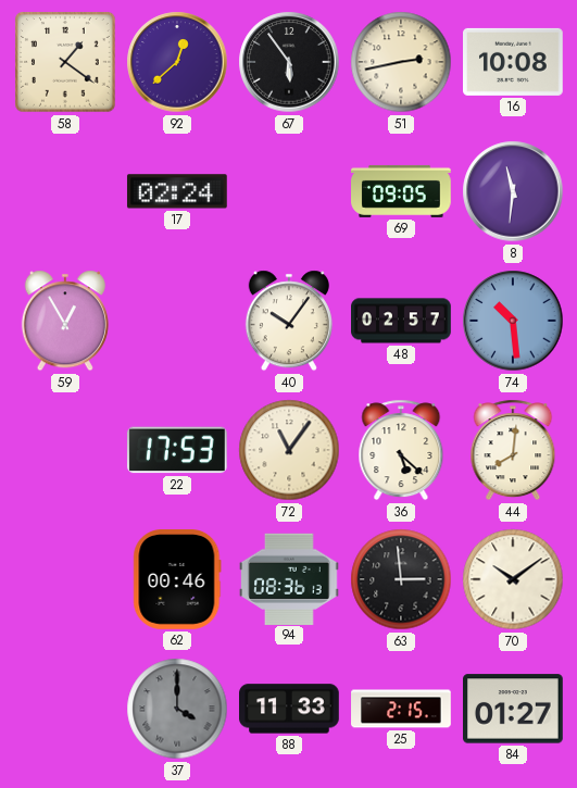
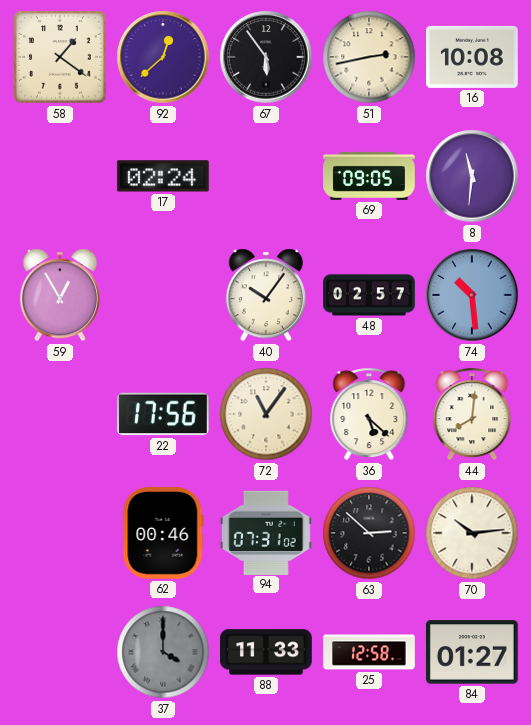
22: 17:53 -> 17:56
94: 08:36 -> 07:31
63: 2:59 -> 2:52
70: 10:09 -> 10:14
25: 2:15 -> 12:58
